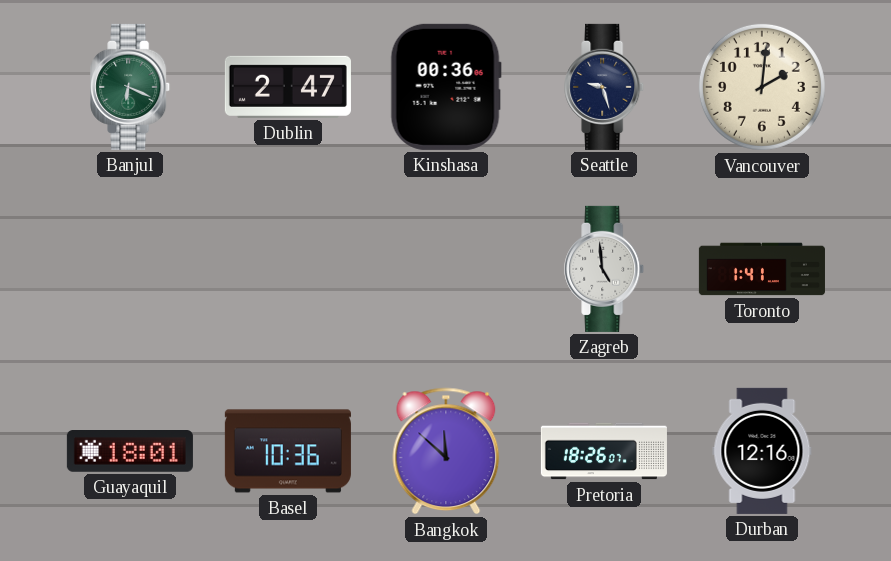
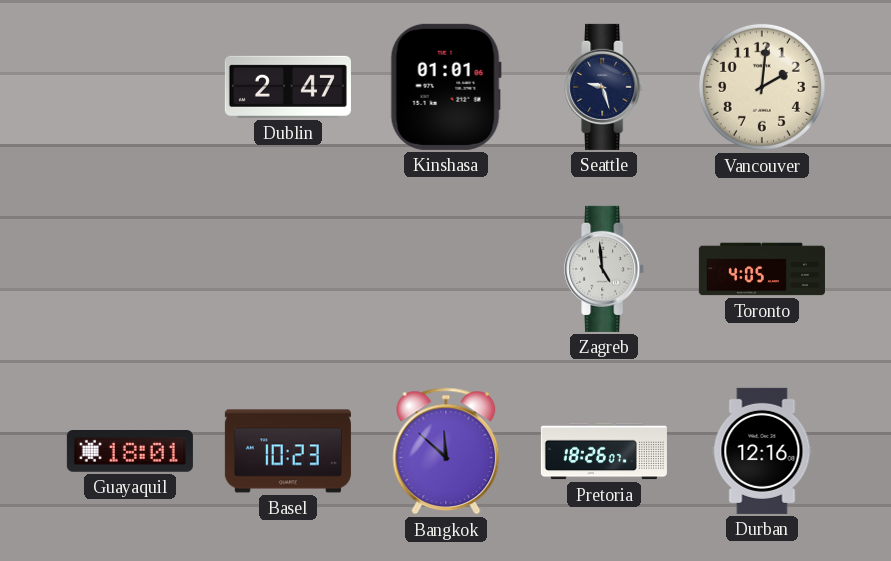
Banjul: 6:19 -> none
Kinshasa: 00:36 -> 01:01
Toronto: 1:41 -> 4:05
Basel: 10:36 -> 10:23
